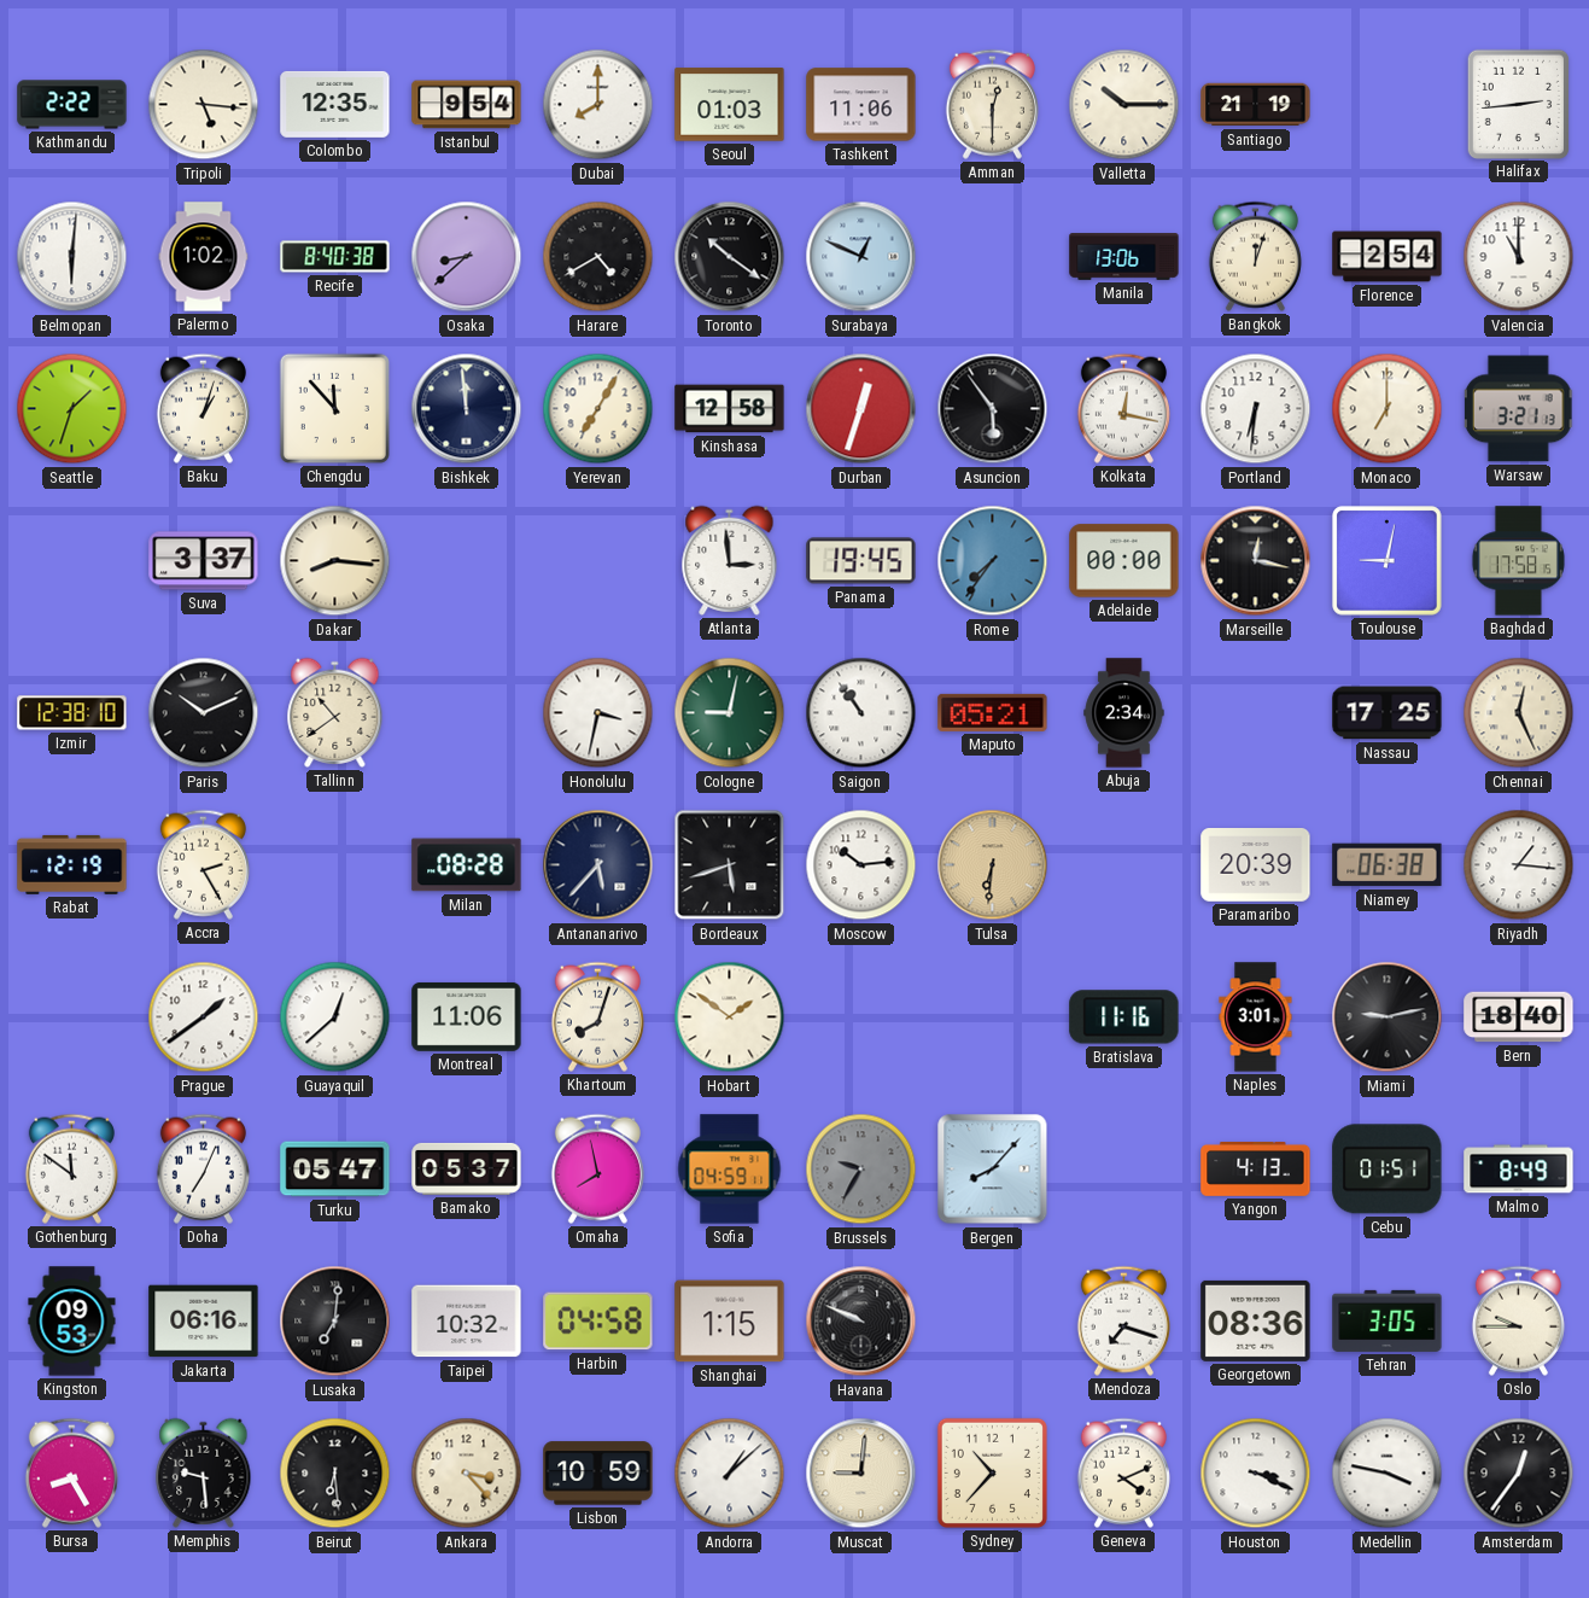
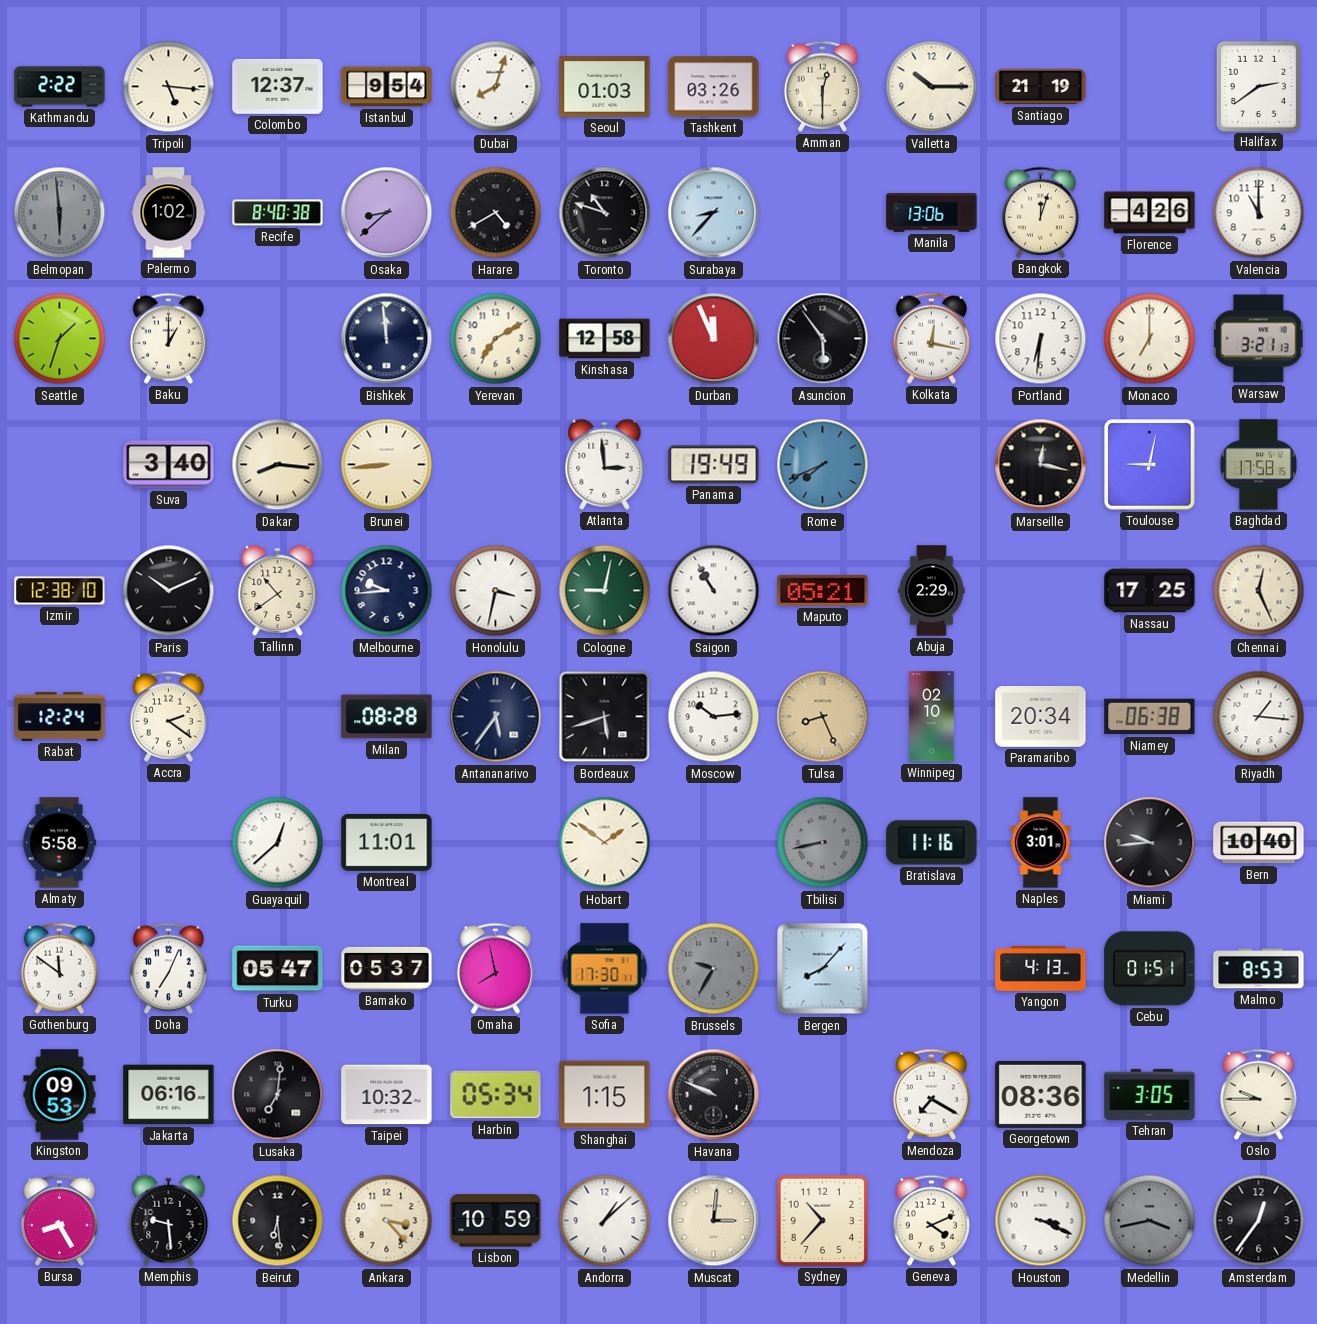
Colombo: 12:35 -> 12:37
Dubai: 8:00 -> 8:03
Tashkent: 11:06 -> 03:26
Halifax: 2:44 -> 2:39
Belmopan: 6:01 -> 5:59
Belmopan dial: white -> grey
Toronto: 10:21 -> 10:48
Surabaya: 12:49 -> 8:37
Florence: 2:54 -> 4:26
Baku: 1:03 -> 1:00
Chengdu: 11:53 -> none
Yerevan: 7:05 -> 7:10
Durban: 12:33 -> 11:56
Suva: 3:37 -> 3:40
Brunei: none -> 8:44
Panama: 19:45 -> 19:49
Rome: 7:36 -> 7:41
Adelaide: 00:00 -> none
Melbourne: none -> 9:44
Saigon: 10:54 -> 10:55
Abuja: 2:34 -> 2:29
Rabat: 12:19 -> 12:24
Accra: 2:25 -> 2:21
Antananarivo: 5:37 -> 5:36
Tulsa: 6:31 -> 8:26
Winnipeg: none -> 02:10
Paramaribo: 20:39 -> 20:34
Almaty: none -> 5:58
Prague: 1:39 -> none
Montreal: 11:06 -> 11:01
Khartoum: 8:03 -> none
Tbilisi: none -> 8:43
Miami: 9:13 -> 9:44
Bern: 18:40 -> 10:40
Sofia: 04:59 -> 17:30
Malmo: 8:49 -> 8:53
Harbin: 04:58 -> 05:34
Mendoza: 7:18 -> 7:20
Muscat: 9:01 -> 3:01
Medellin: 3:47 -> 3:43
Medellin dial: white -> grey
